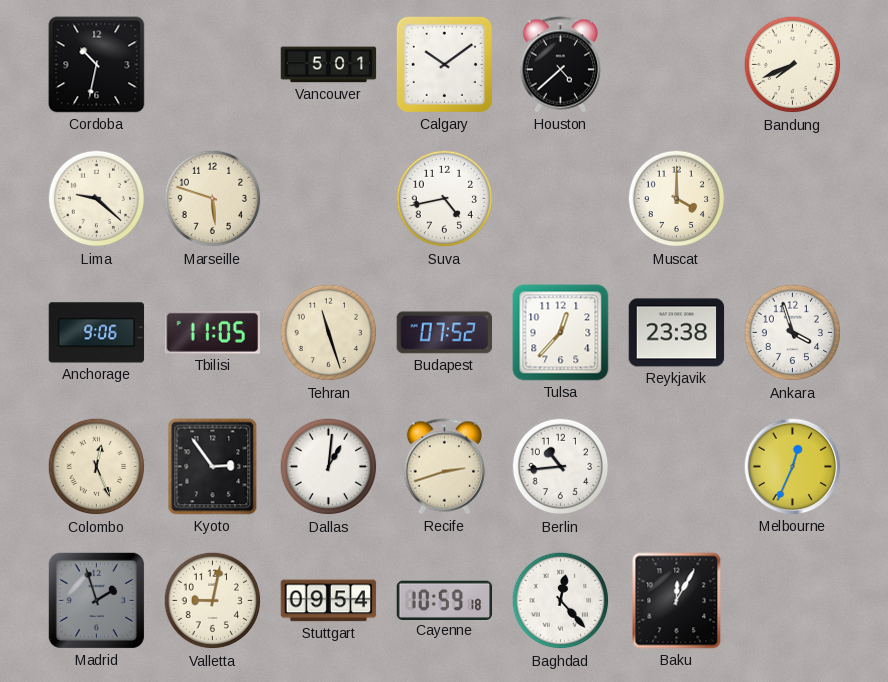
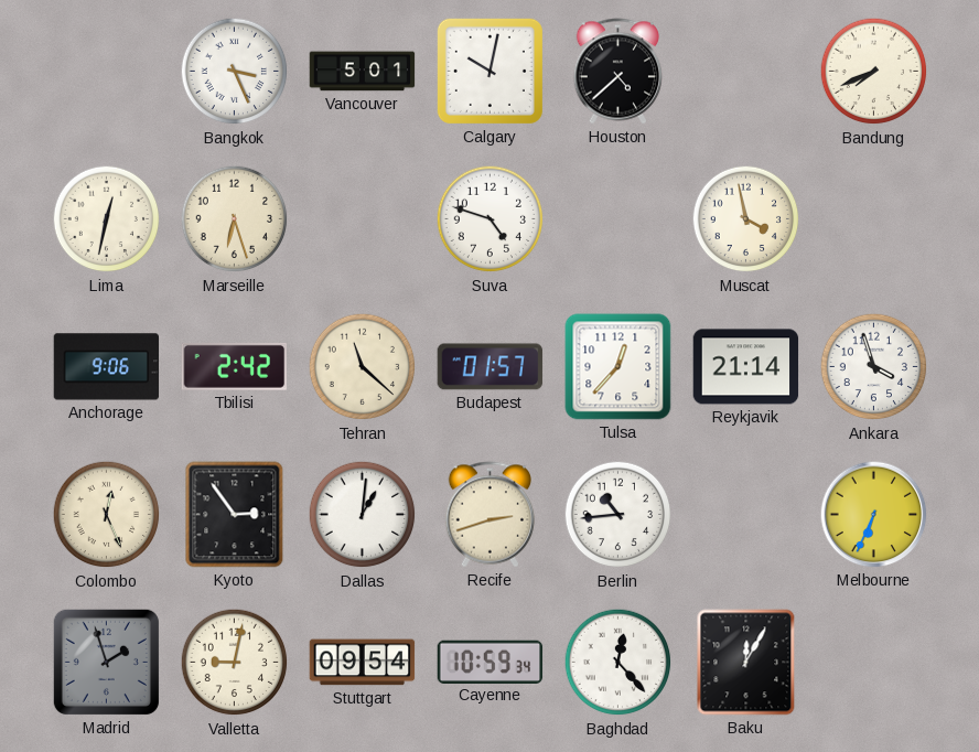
Cordoba: 10:32 -> none
Bangkok: none -> 3:26
Calgary: 10:09 -> 10:02
Lima: 9:22 -> 12:32
Marseille: 5:48 -> 6:27
Suva: 4:43 -> 4:48
Muscat: 4:00 -> 3:58
Tbilisi: 11:05 -> 2:42
Tehran: 11:27 -> 11:22
Budapest: 07:52 -> 01:57
Reykjavik: 23:38 -> 21:14
Melbourne: 12:34 -> 6:34
Cayenne: 10:59:18 -> 10:59:34
